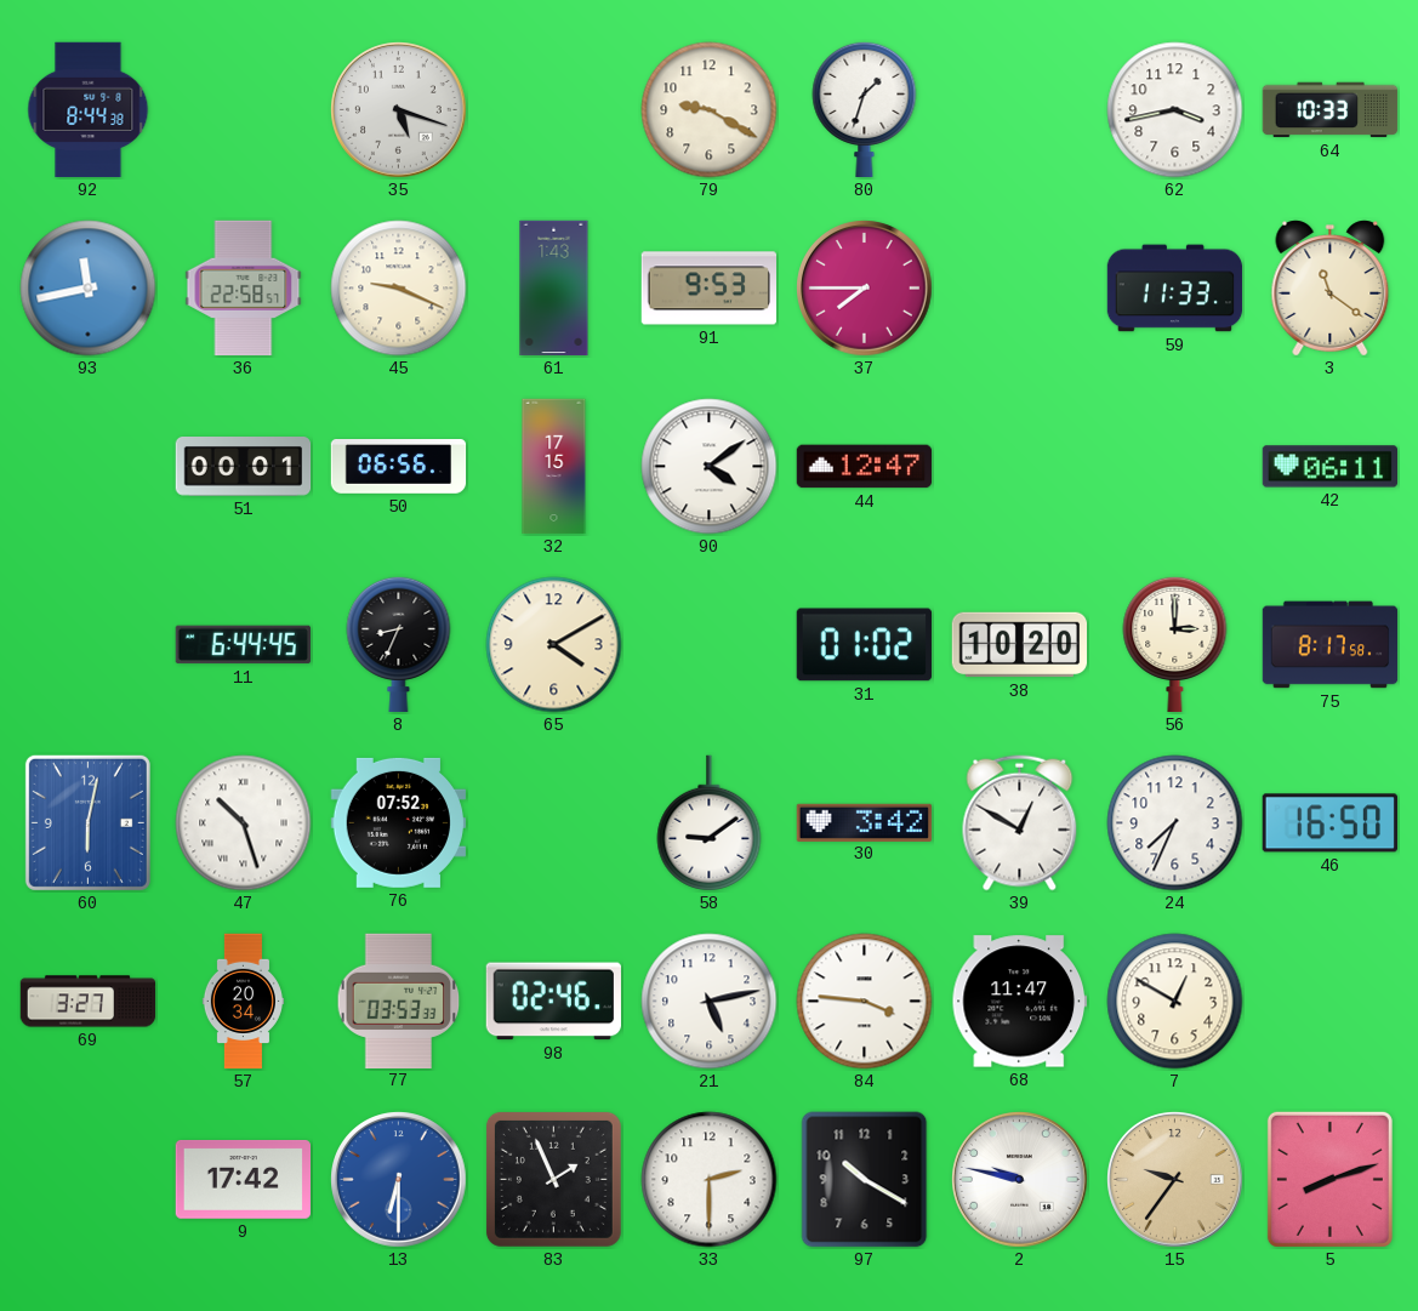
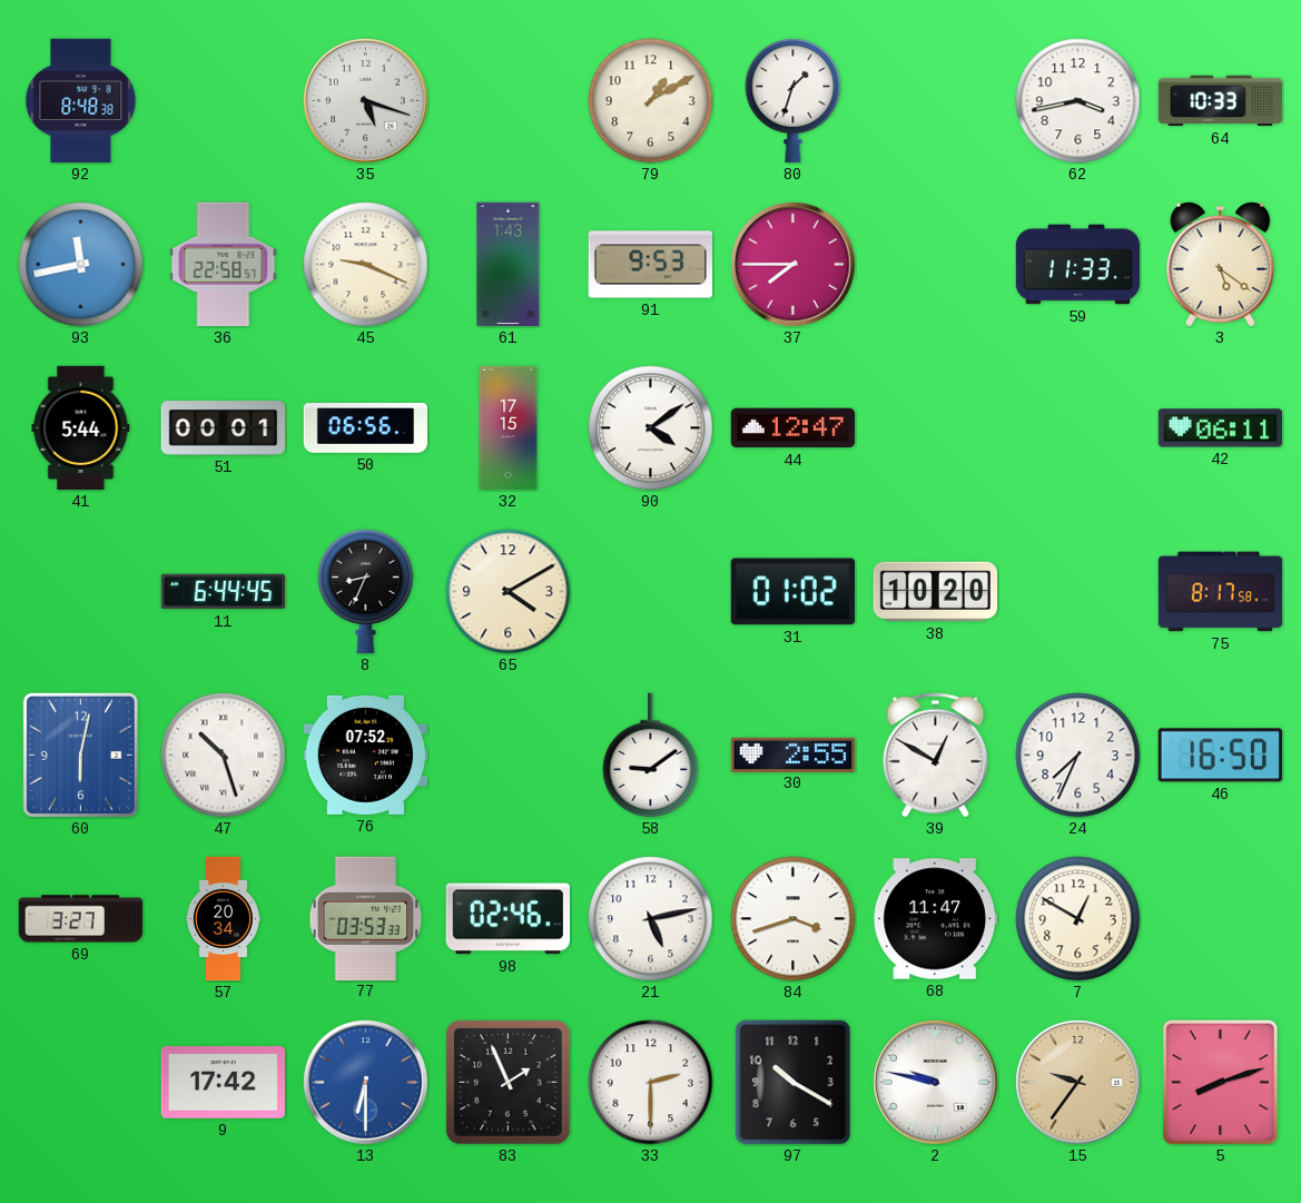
92: 8:44 -> 8:48
79: 9:20 -> 1:10
3: 11:21 -> 5:21
41: none -> 5:44
56: 3:00 -> none
30: 3:42 -> 2:55
84: 3:46 -> 3:42
